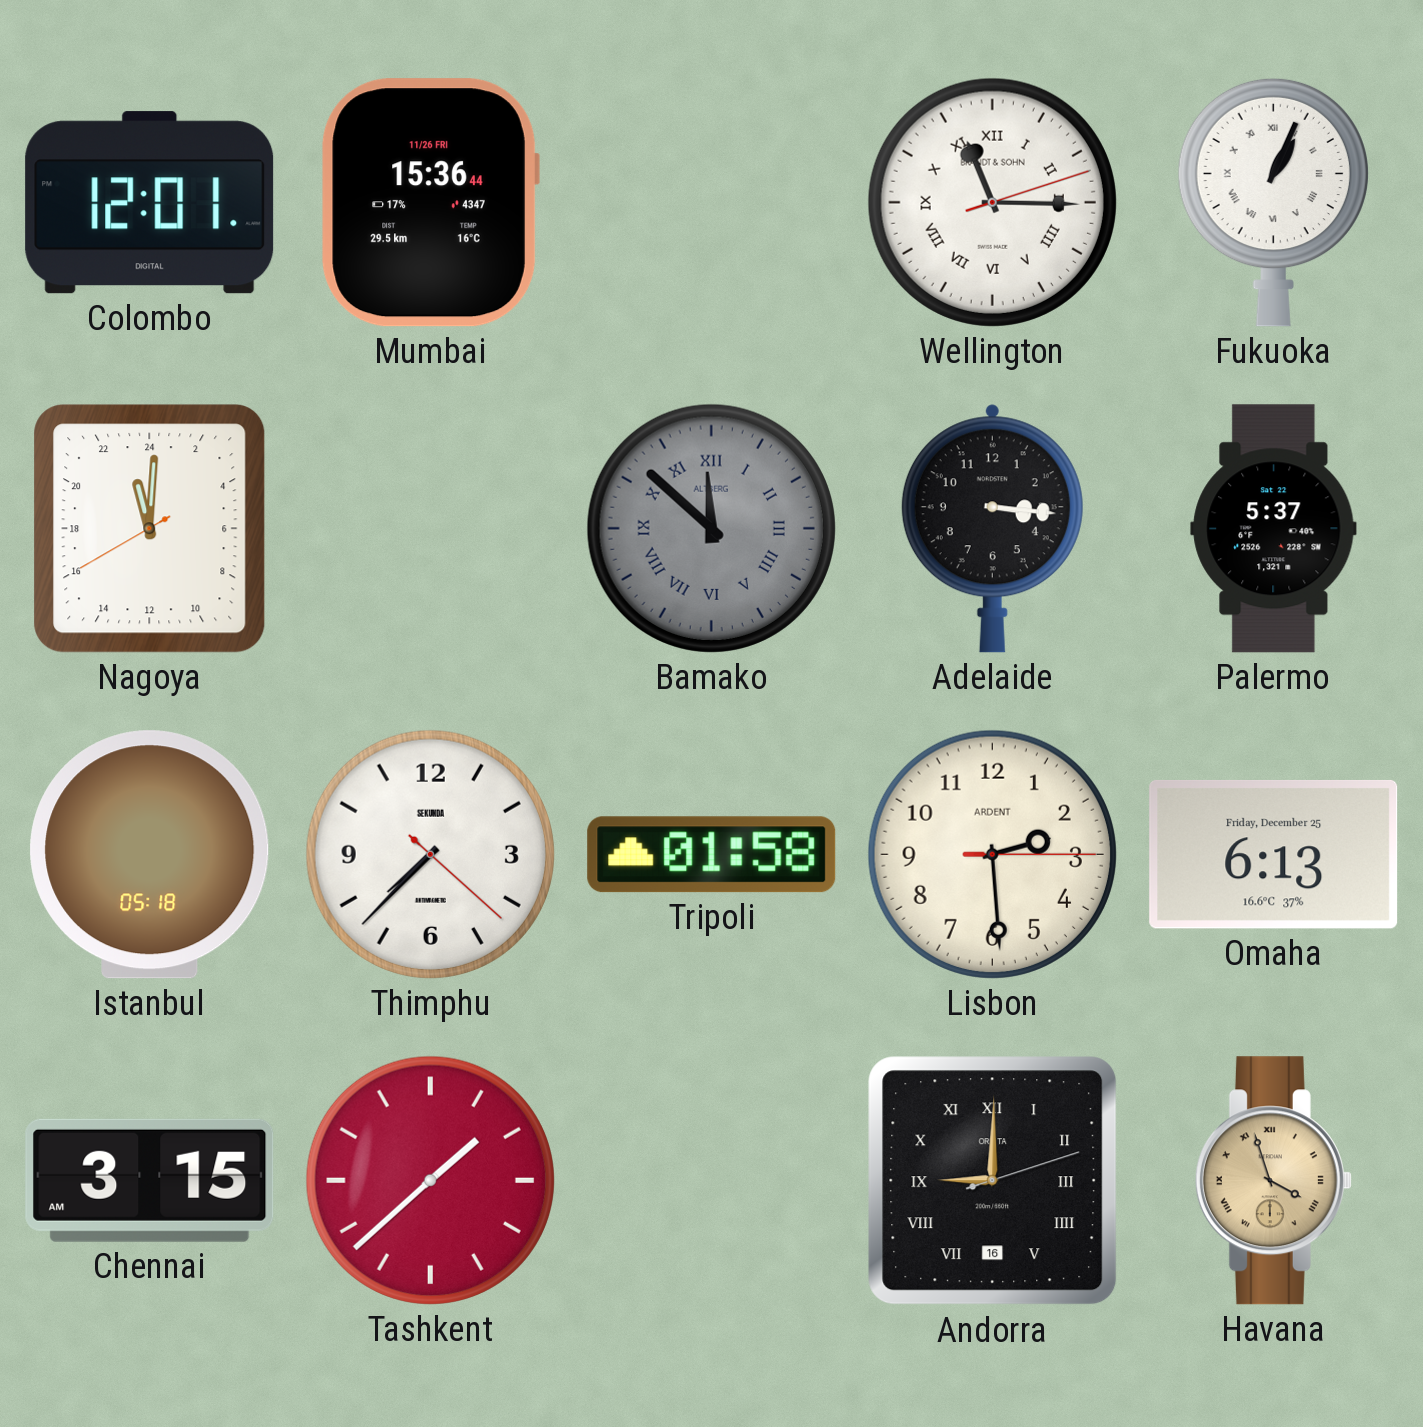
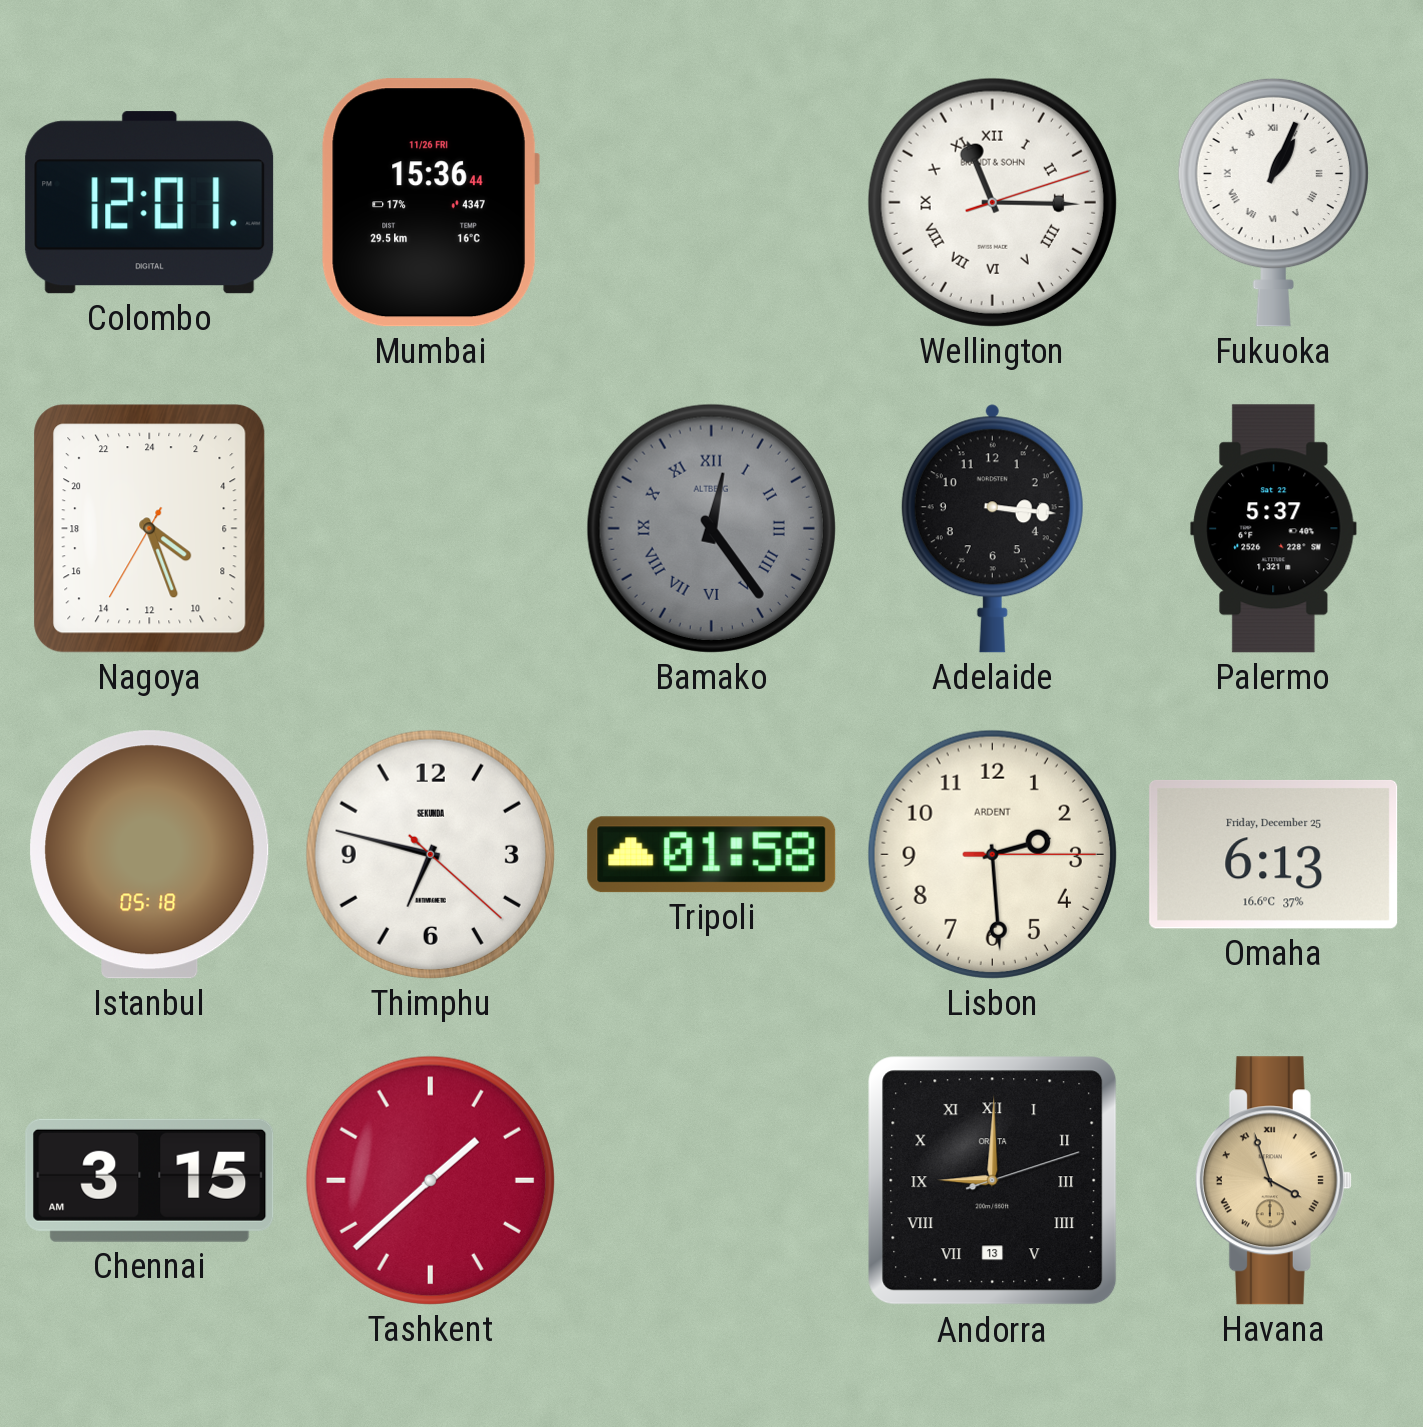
Nagoya: 23:00 -> 8:26
Bamako: 11:52 -> 12:24
Thimphu: 7:37 -> 6:47
Andorra date: 16 -> 13
